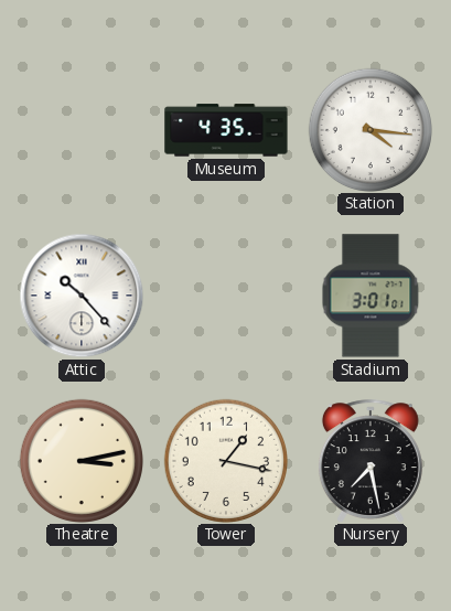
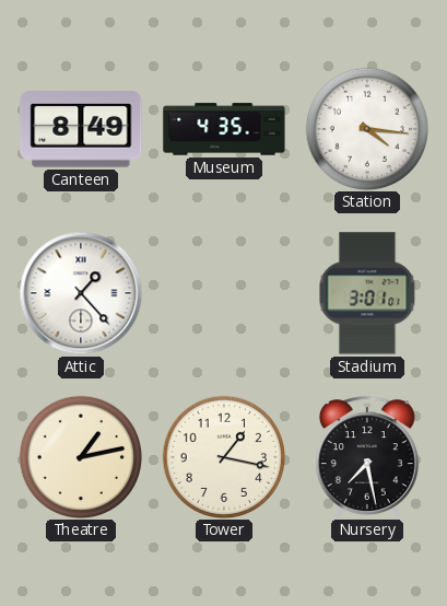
Canteen: none -> 8:49
Attic: 10:23 -> 1:23
Theatre: 3:13 -> 1:13
